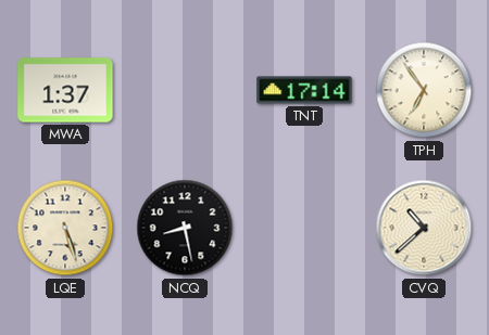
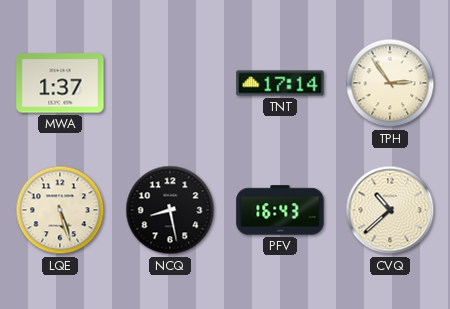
TPH: 6:54 -> 2:54
PFV: none -> 16:43
